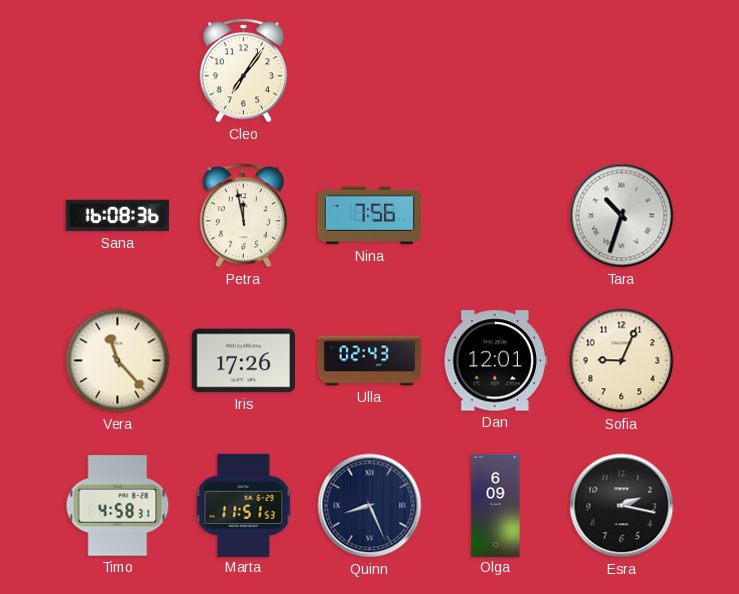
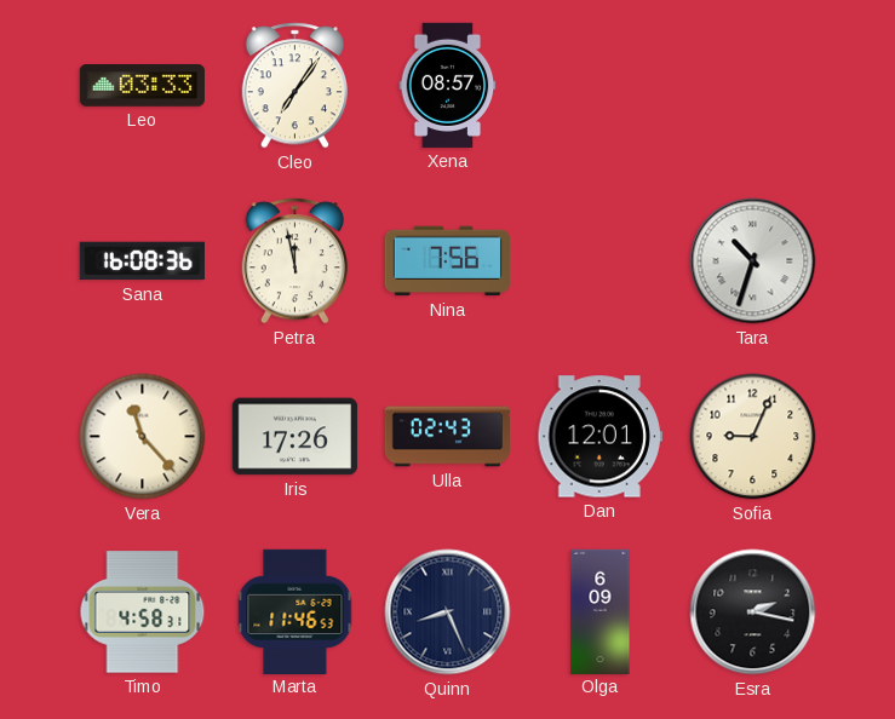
Leo: none -> 03:33
Xena: none -> 08:57
Marta: 11:51 -> 11:46
